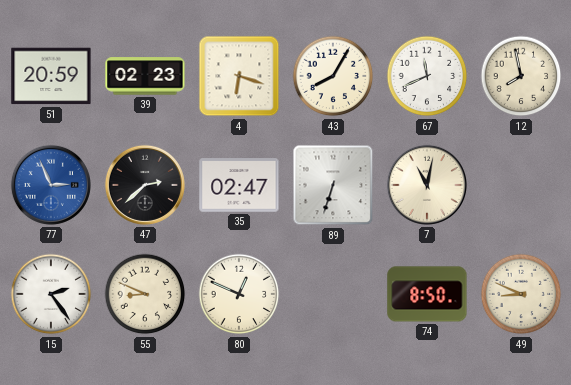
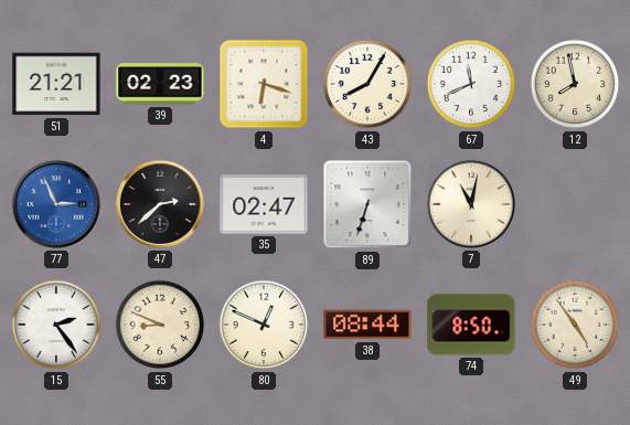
51: 20:59 -> 21:21
38: none -> 08:44
49: 8:49 -> 4:54
